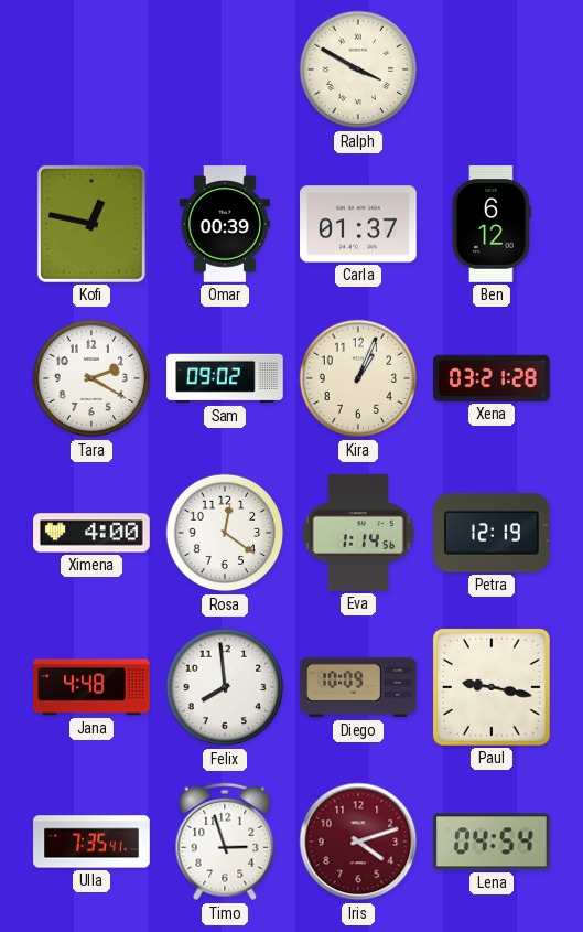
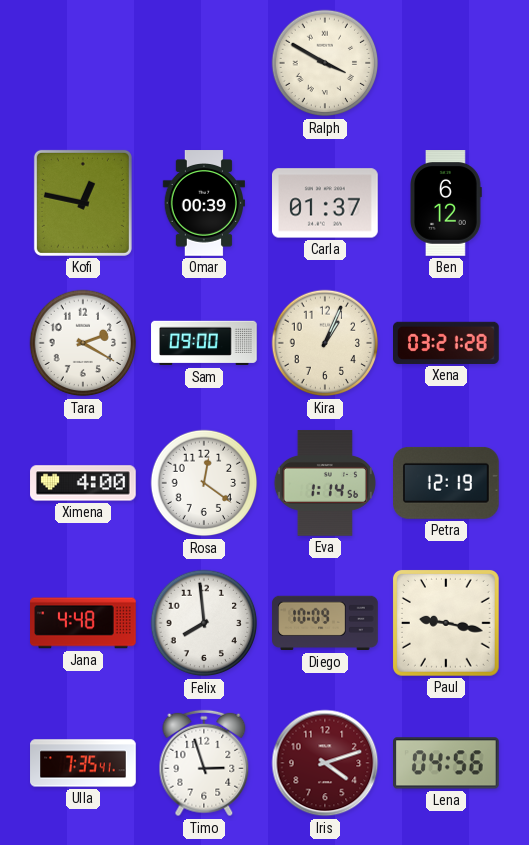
Sam: 09:02 -> 09:00
Lena: 04:54 -> 04:56
